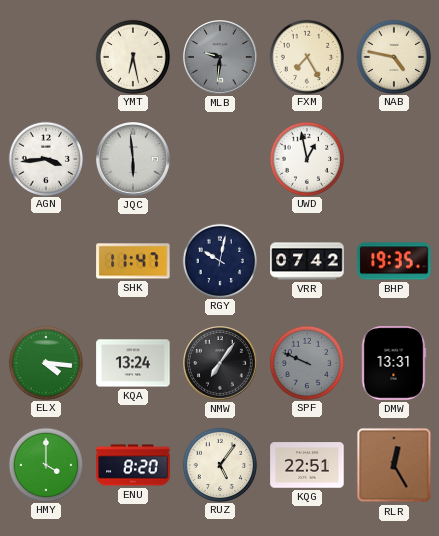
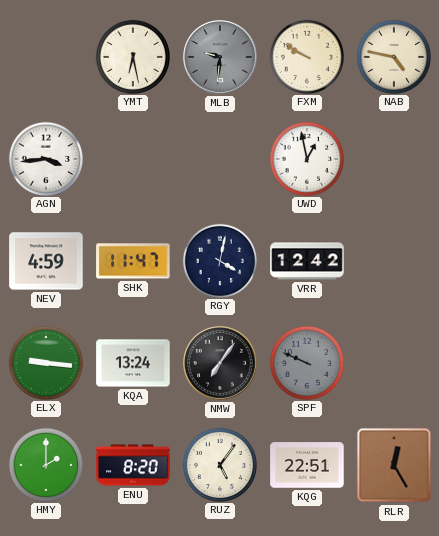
FXM: 7:25 -> 9:50
JQC: 5:59 -> none
NEV: none -> 4:59
RGY: 10:02 -> 4:02
VRR: 07:42 -> 12:42
BHP: 19:35 -> none
ELX: 4:16 -> 9:16
DMW: 13:31 -> none
HMY: 4:00 -> 2:00
